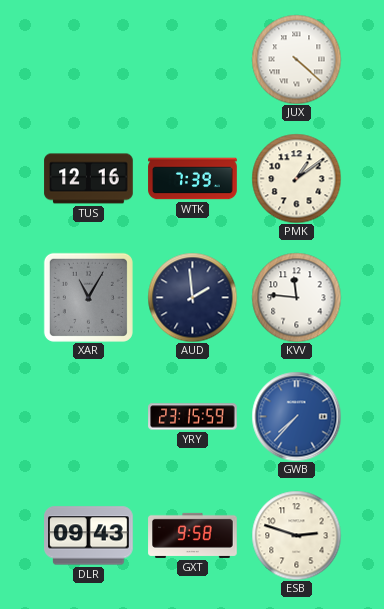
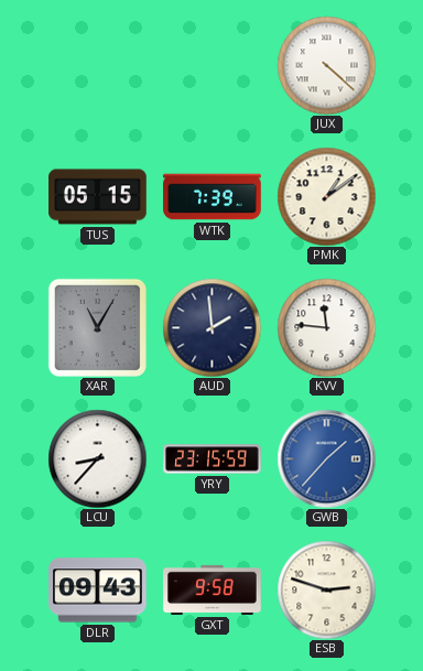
TUS: 12:16 -> 05:15
LCU: none -> 8:37
GWB: 7:37 -> 1:37
